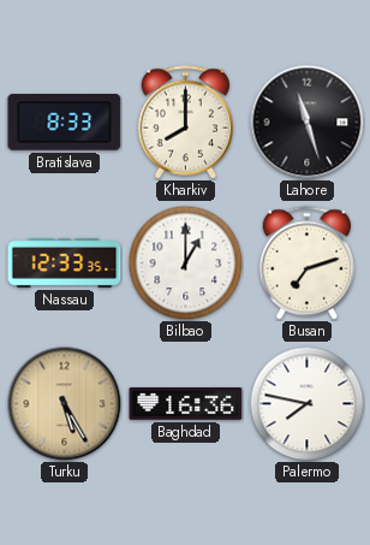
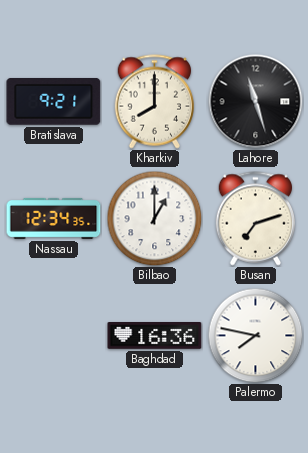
Bratislava: 8:33 -> 9:21
Nassau: 12:33 -> 12:34
Turku: 5:25 -> none
